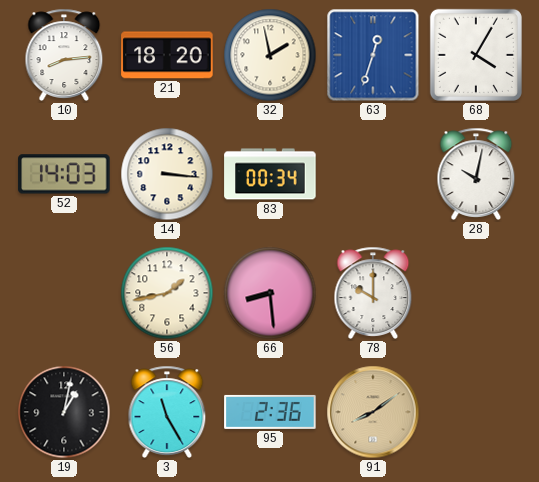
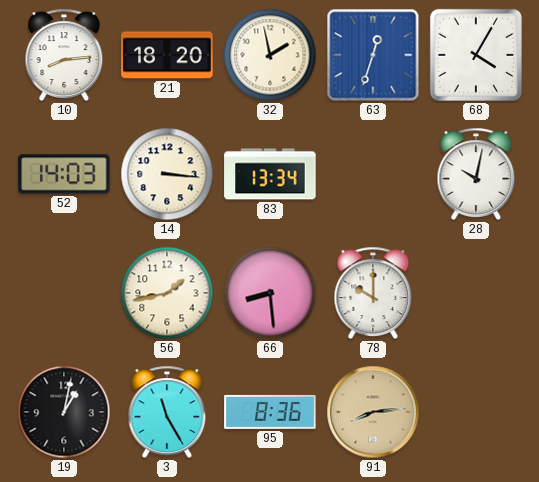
83: 00:34 -> 13:34
95: 2:36 -> 8:36
91: 8:09 -> 8:14
